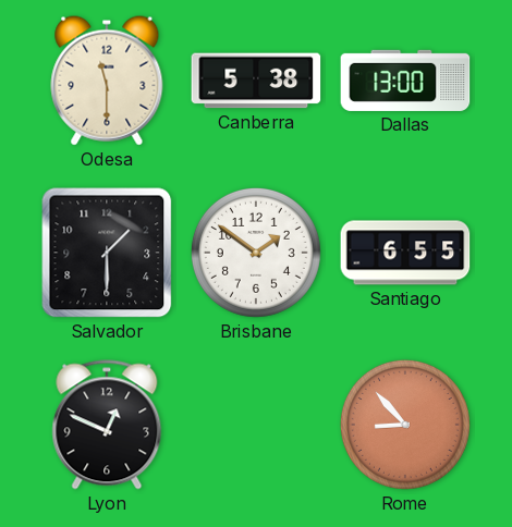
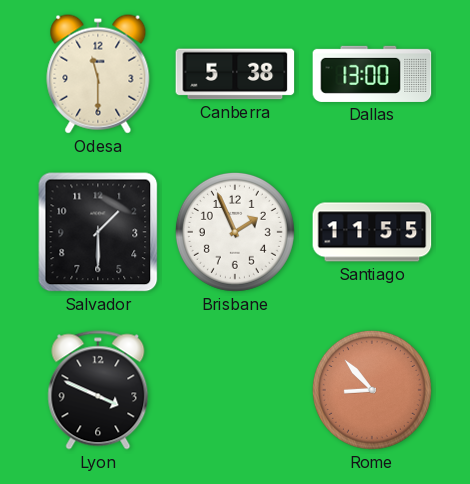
Brisbane: 1:51 -> 1:56
Santiago: 6:55 -> 11:55
Lyon: 12:49 -> 3:49
